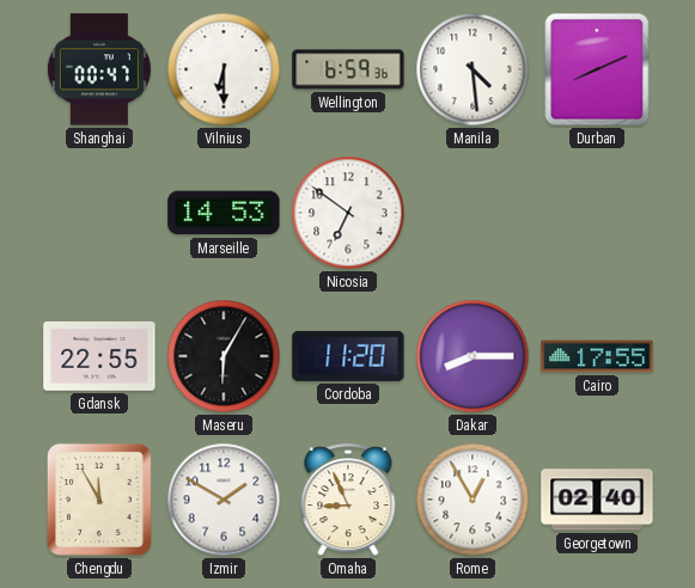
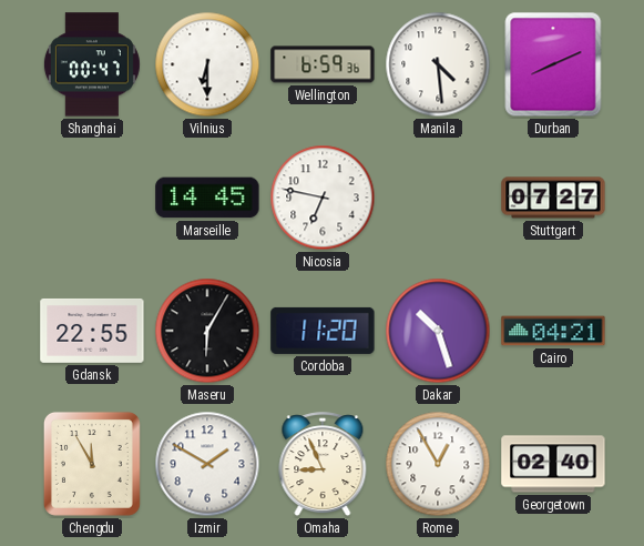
Marseille: 14:53 -> 14:45
Nicosia: 6:51 -> 6:47
Stuttgart: none -> 07:27
Dakar: 8:15 -> 10:27
Cairo: 17:55 -> 04:21
